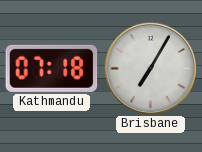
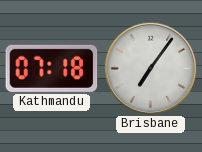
Brisbane: 7:05 -> 7:06
